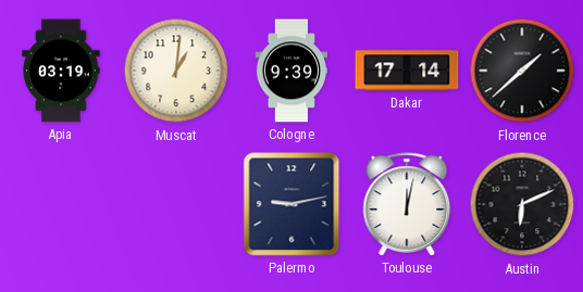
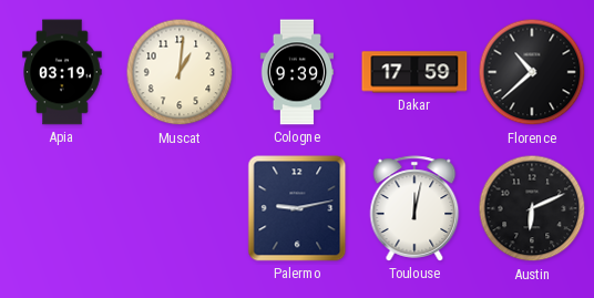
Dakar: 17:14 -> 17:59
Florence: 1:38 -> 10:38
